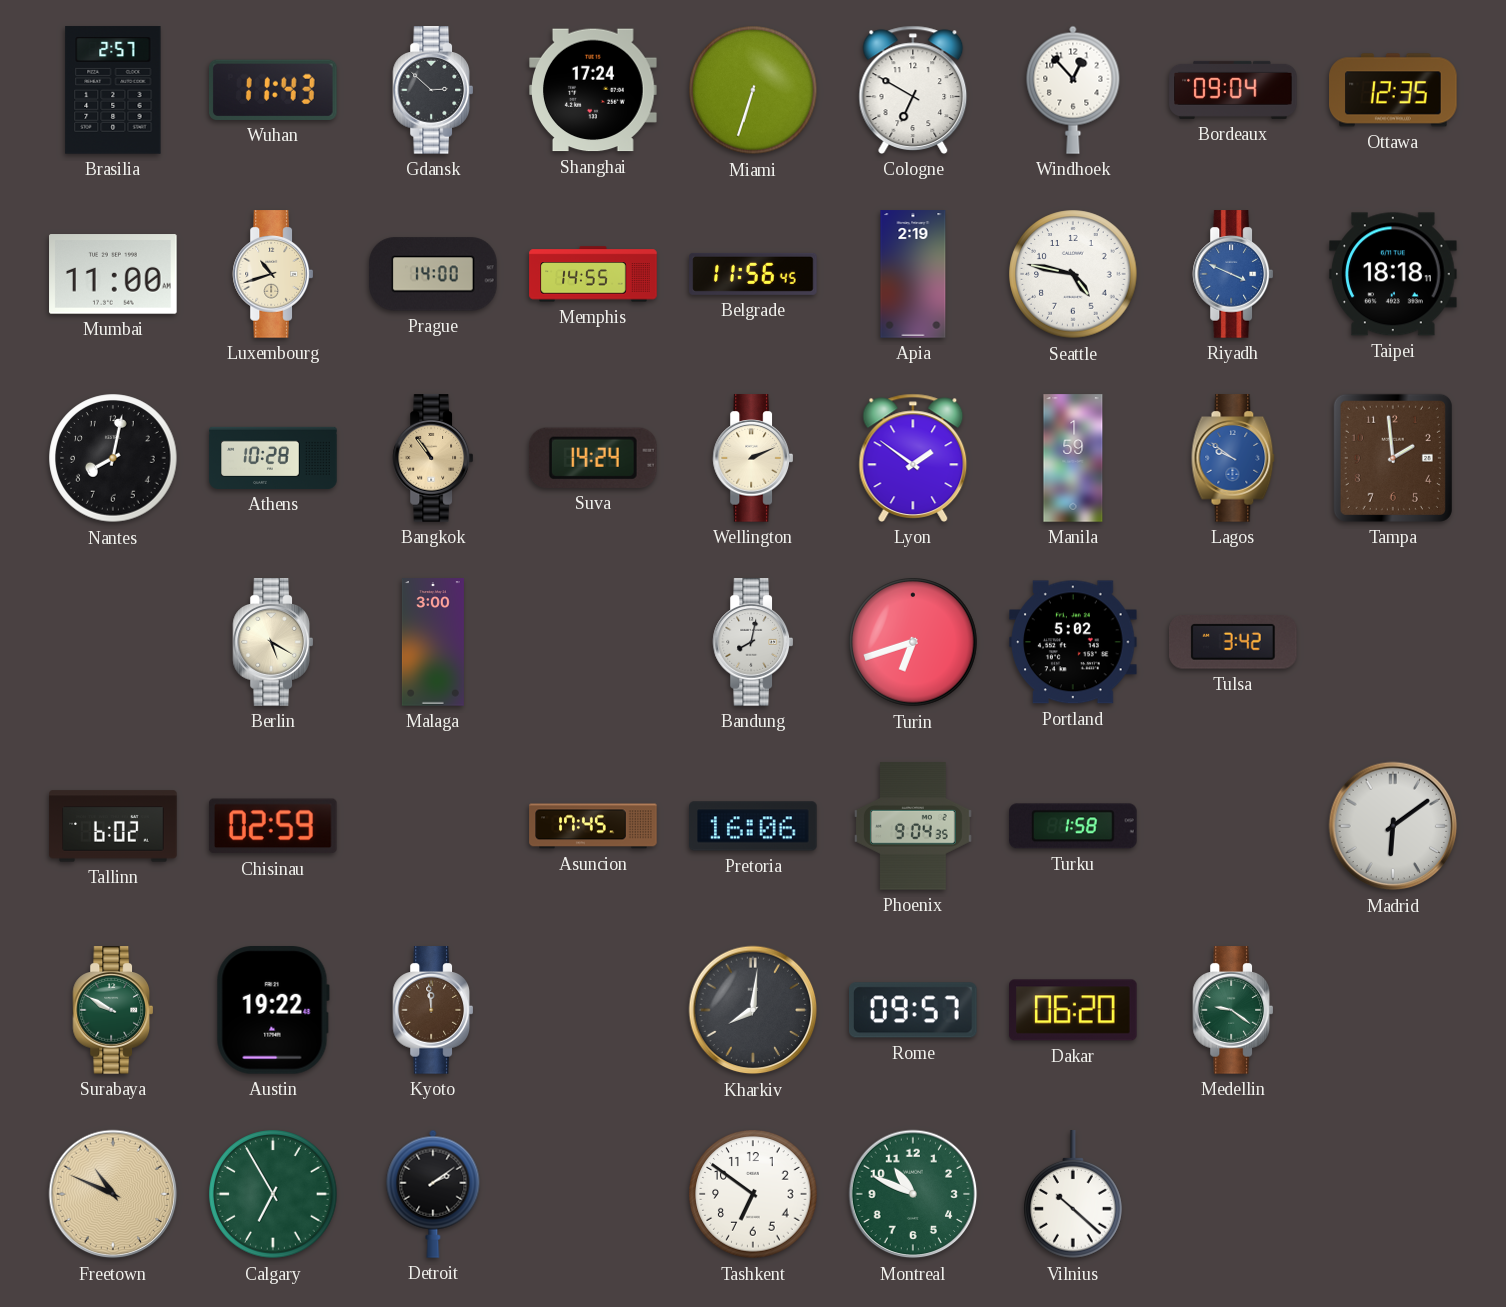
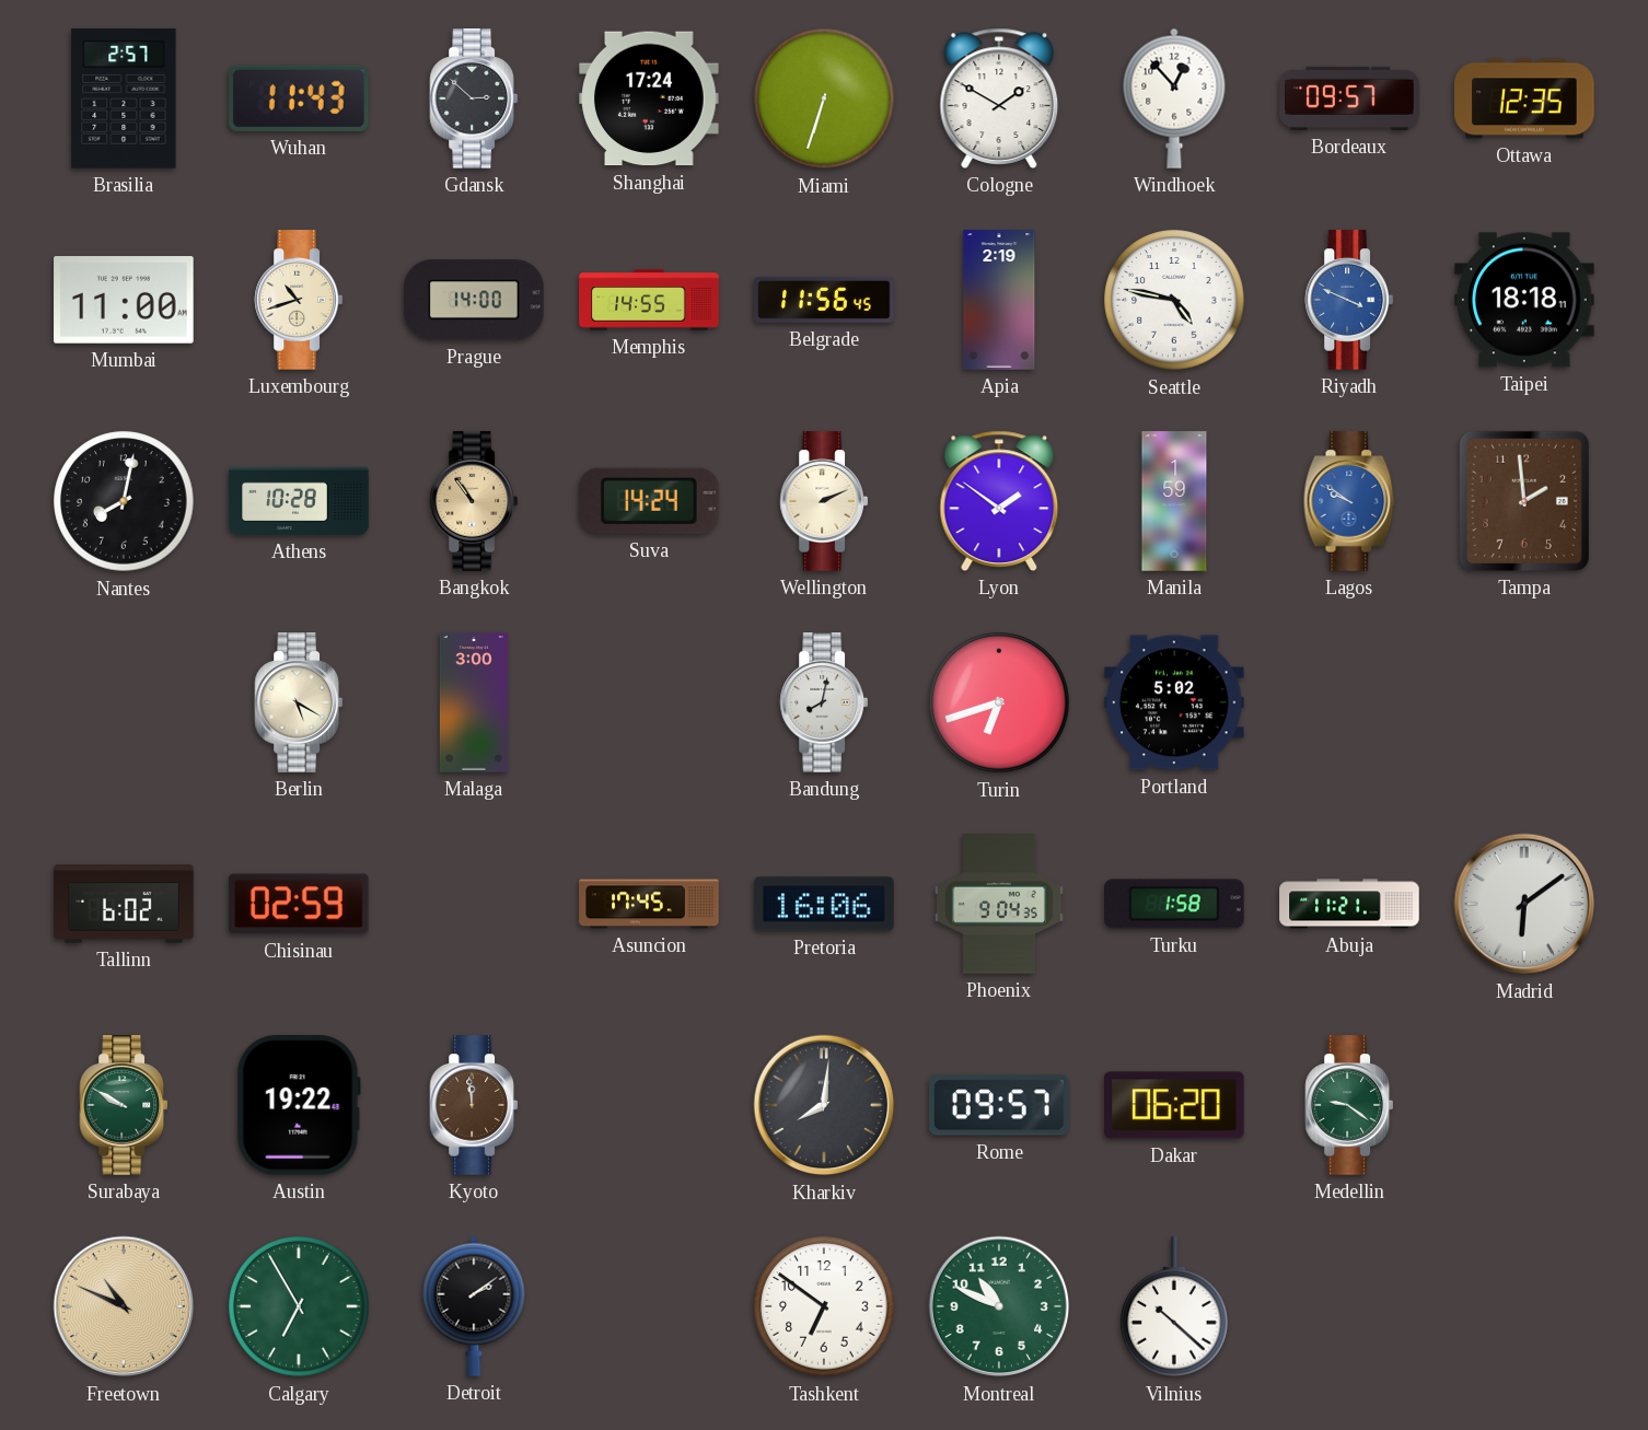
Cologne: 6:50 -> 1:50
Bordeaux: 09:04 -> 09:57
Tulsa: 3:42 -> none
Abuja: none -> 11:21
